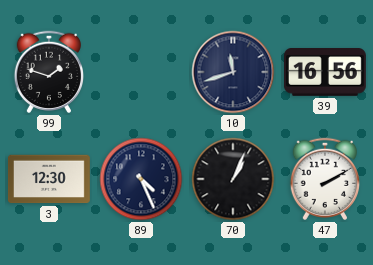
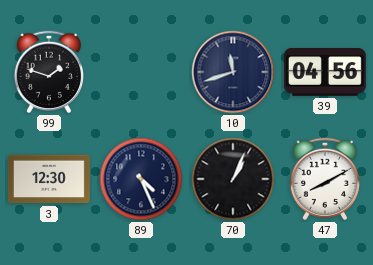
39: 16:56 -> 04:56
47: 2:10 -> 8:10
